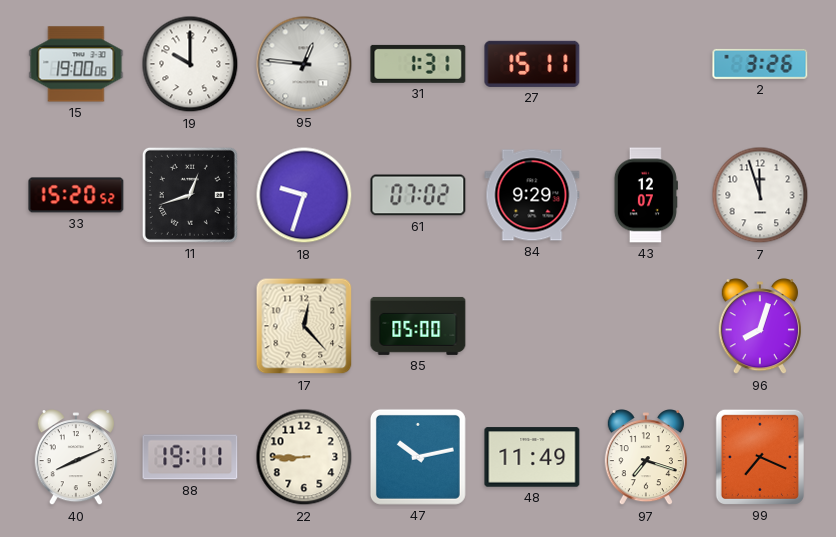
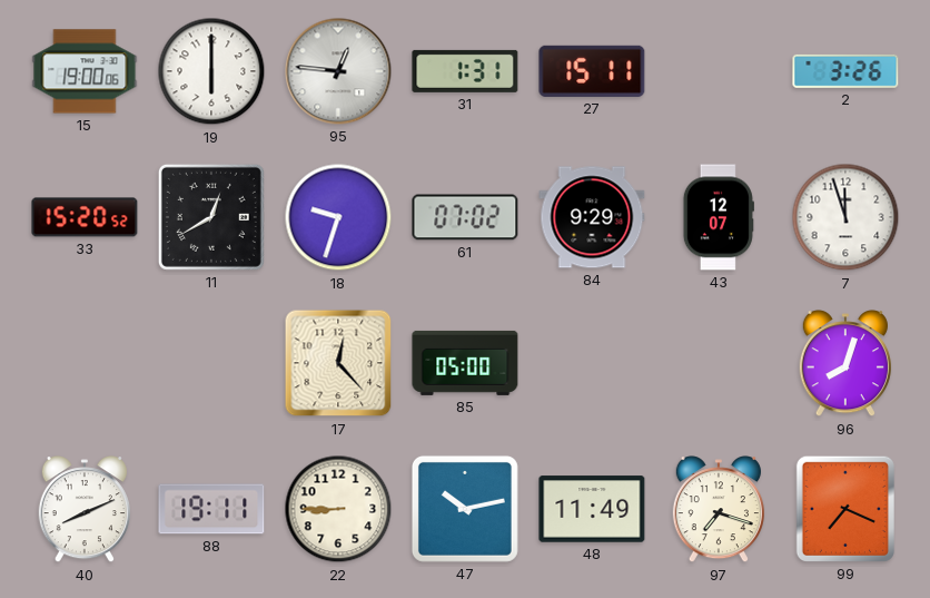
19: 10:00 -> 6:00
11: 12:42 -> 12:40
